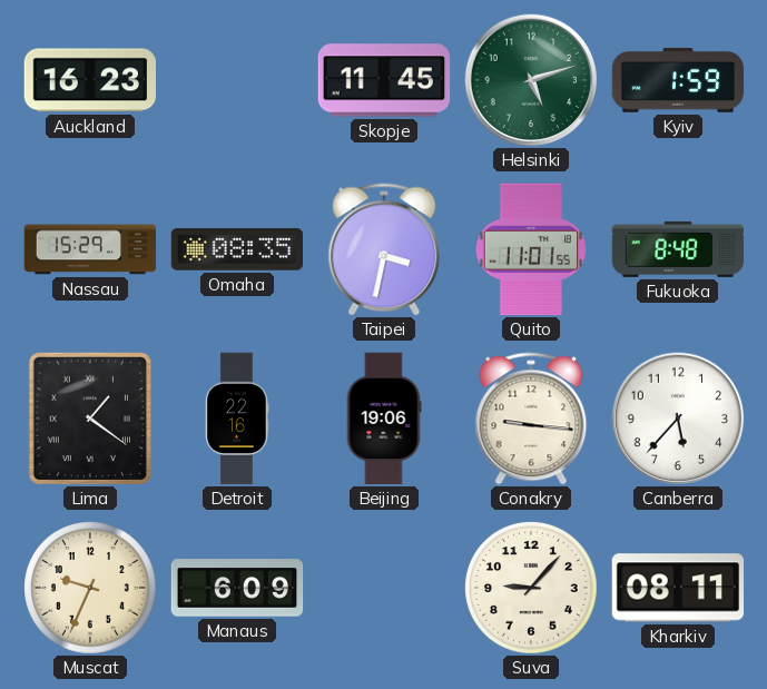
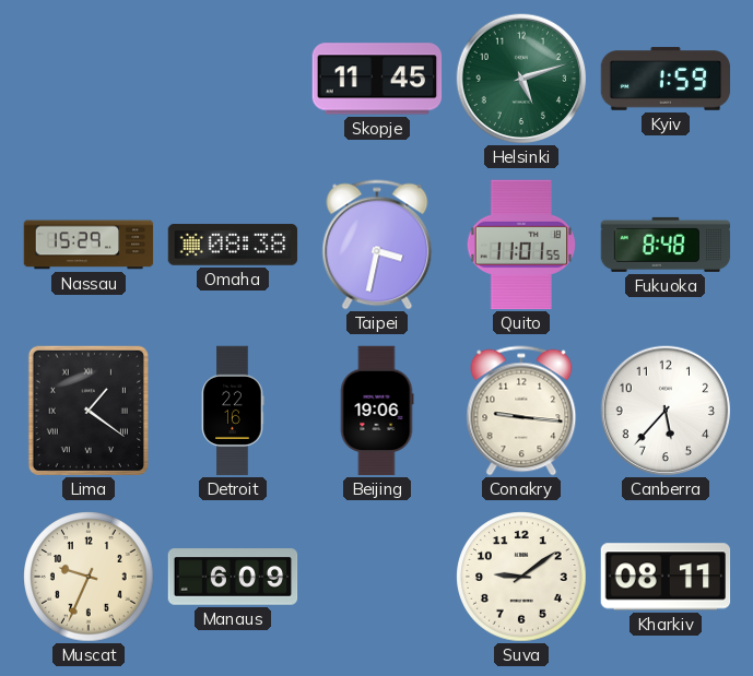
Auckland: 16:23 -> none
Omaha: 08:35 -> 08:38
Suva: 9:07 -> 9:09
